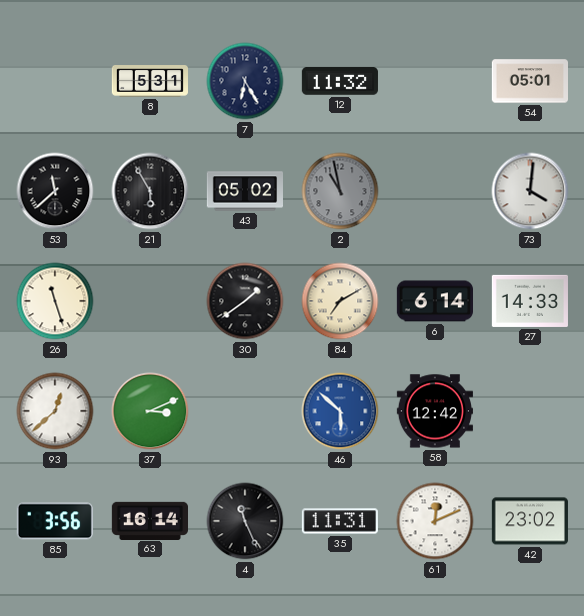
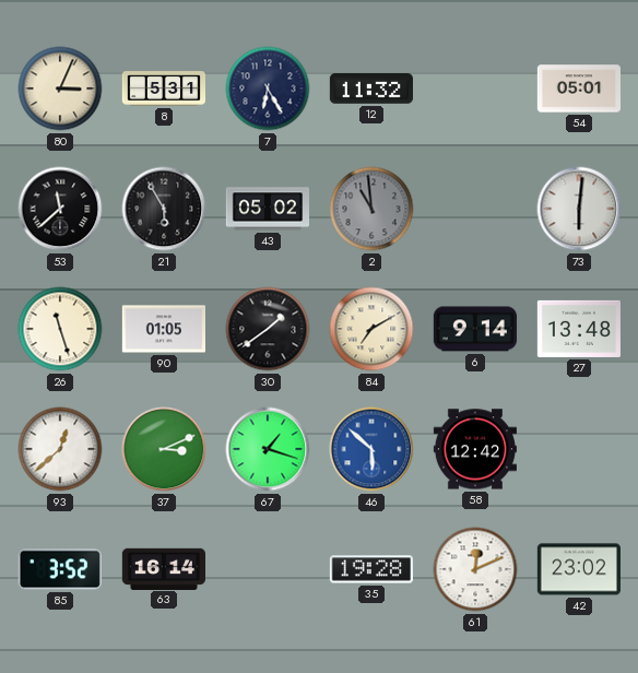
80: none -> 3:04
2: 10:58 -> 10:59
73: 4:01 -> 6:01
90: none -> 01:05
6: 6:14 -> 9:14
27: 14:33 -> 13:48
67: none -> 1:18
85: 3:56 -> 3:52
4: 11:26 -> none
35: 11:31 -> 19:28
